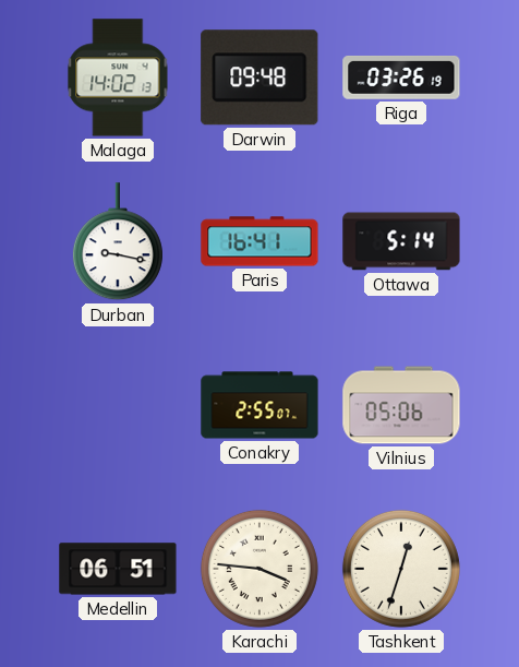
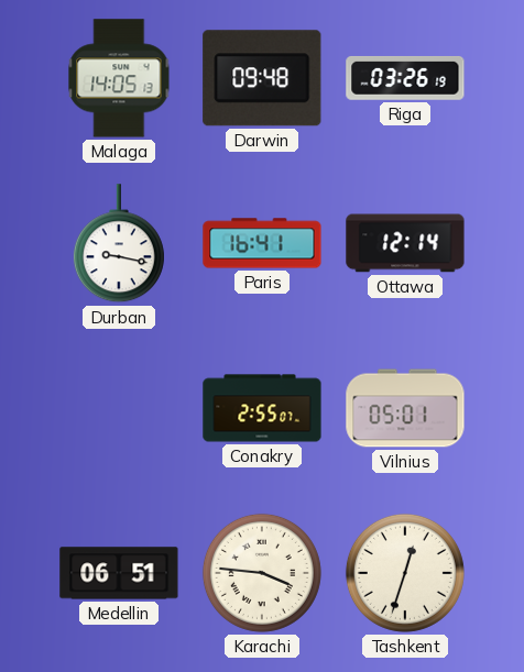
Malaga: 14:02 -> 14:05
Ottawa: 5:14 -> 12:14
Vilnius: 05:06 -> 05:01
